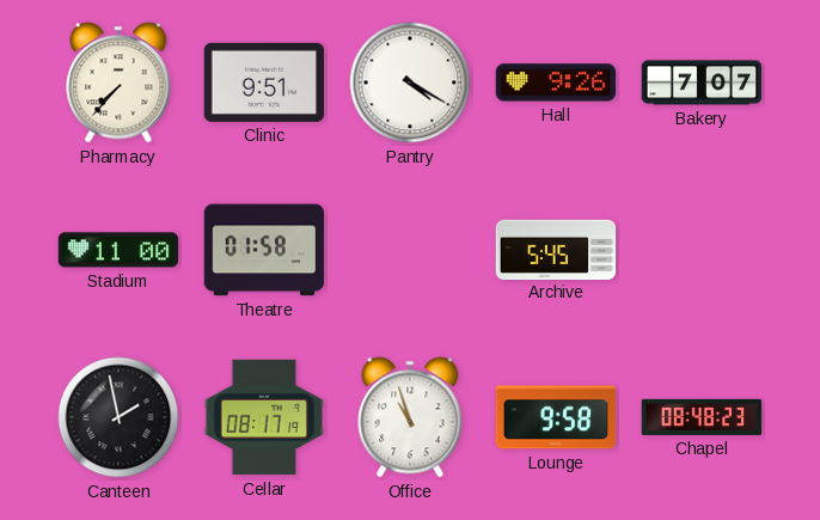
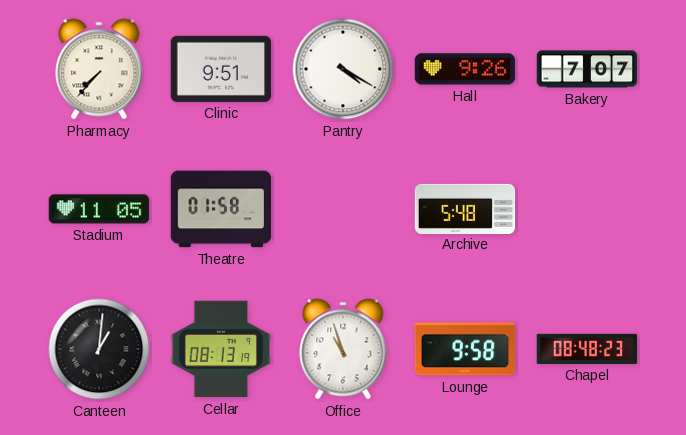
Stadium: 11:00 -> 11:05
Archive: 5:45 -> 5:48
Canteen: 1:58 -> 1:01
Cellar: 08:17 -> 08:13
